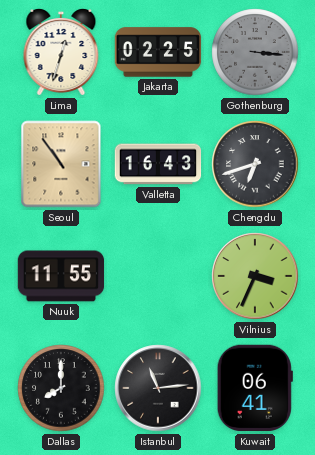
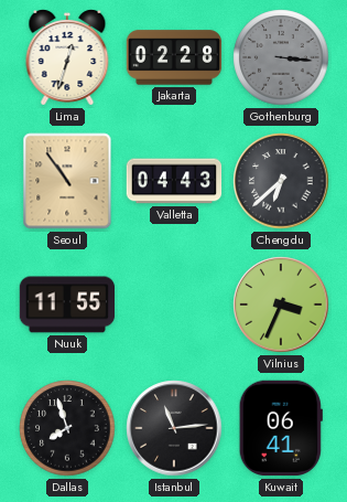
Jakarta: 02:25 -> 02:28
Valletta: 16:43 -> 04:43
Chengdu: 6:42 -> 6:38
Dallas: 8:00 -> 7:57
